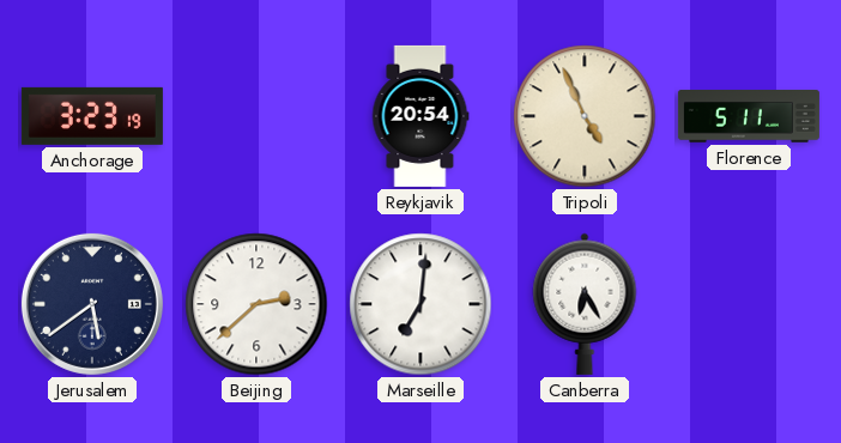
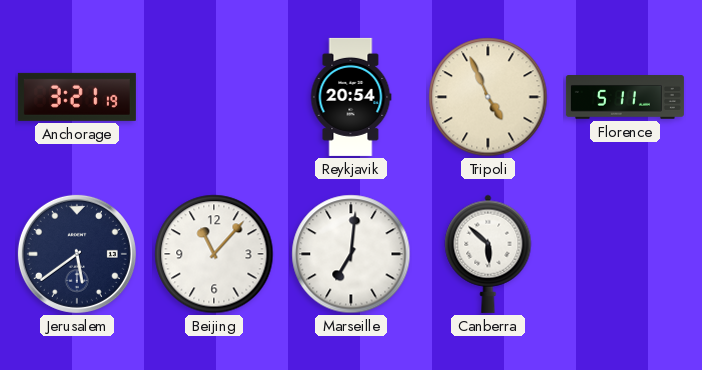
Anchorage: 3:23 -> 3:21
Beijing: 2:38 -> 11:07
Canberra: 6:25 -> 5:52
